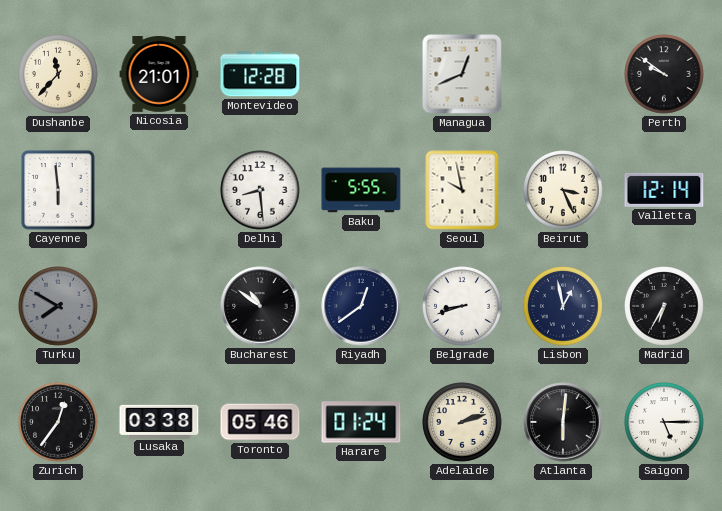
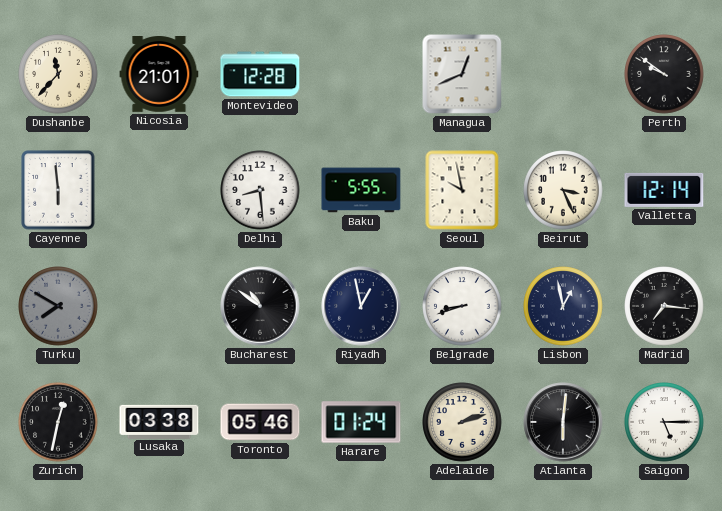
Riyadh: 12:39 -> 12:58
Madrid: 6:35 -> 7:16
Zurich: 12:36 -> 12:32
